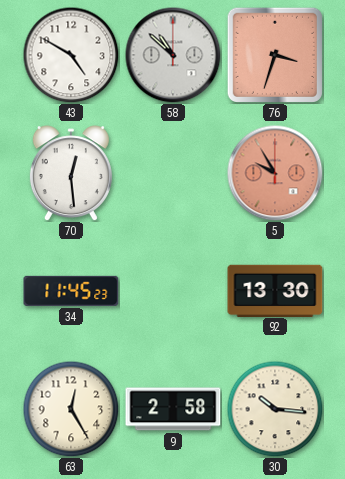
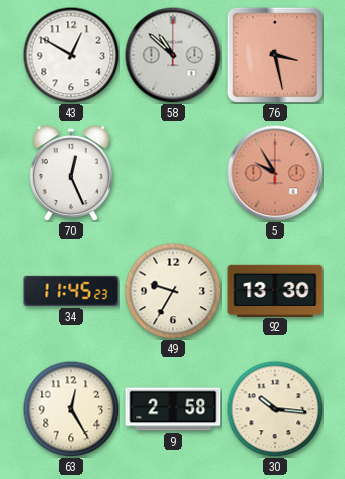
43: 4:50 -> 12:50
76: 3:33 -> 3:28
70: 12:29 -> 12:26
49: none -> 9:35
